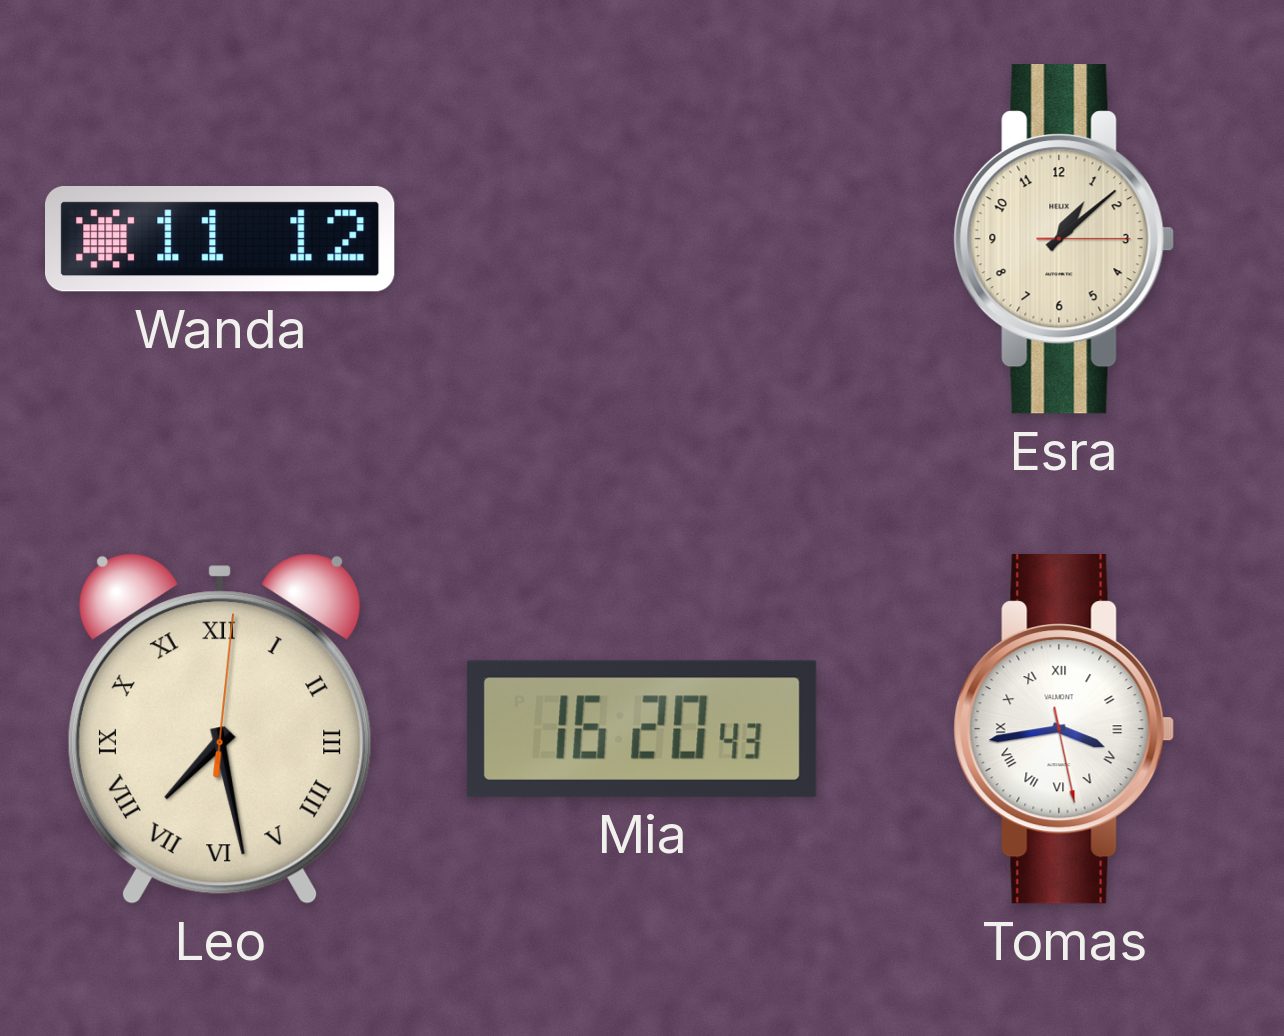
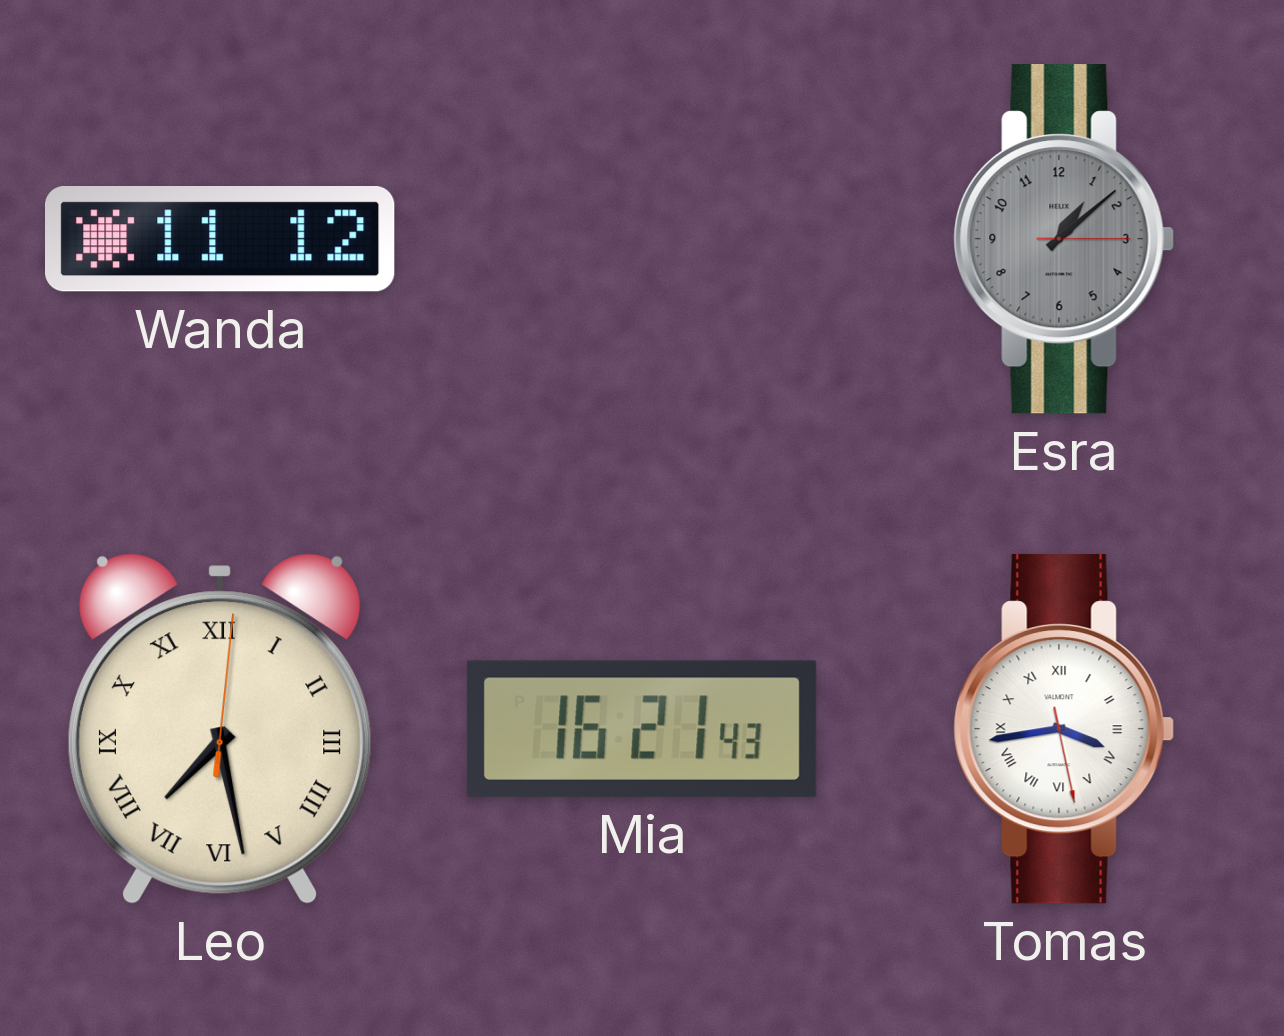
Esra dial: cream -> grey
Mia: 16:20 -> 16:21
